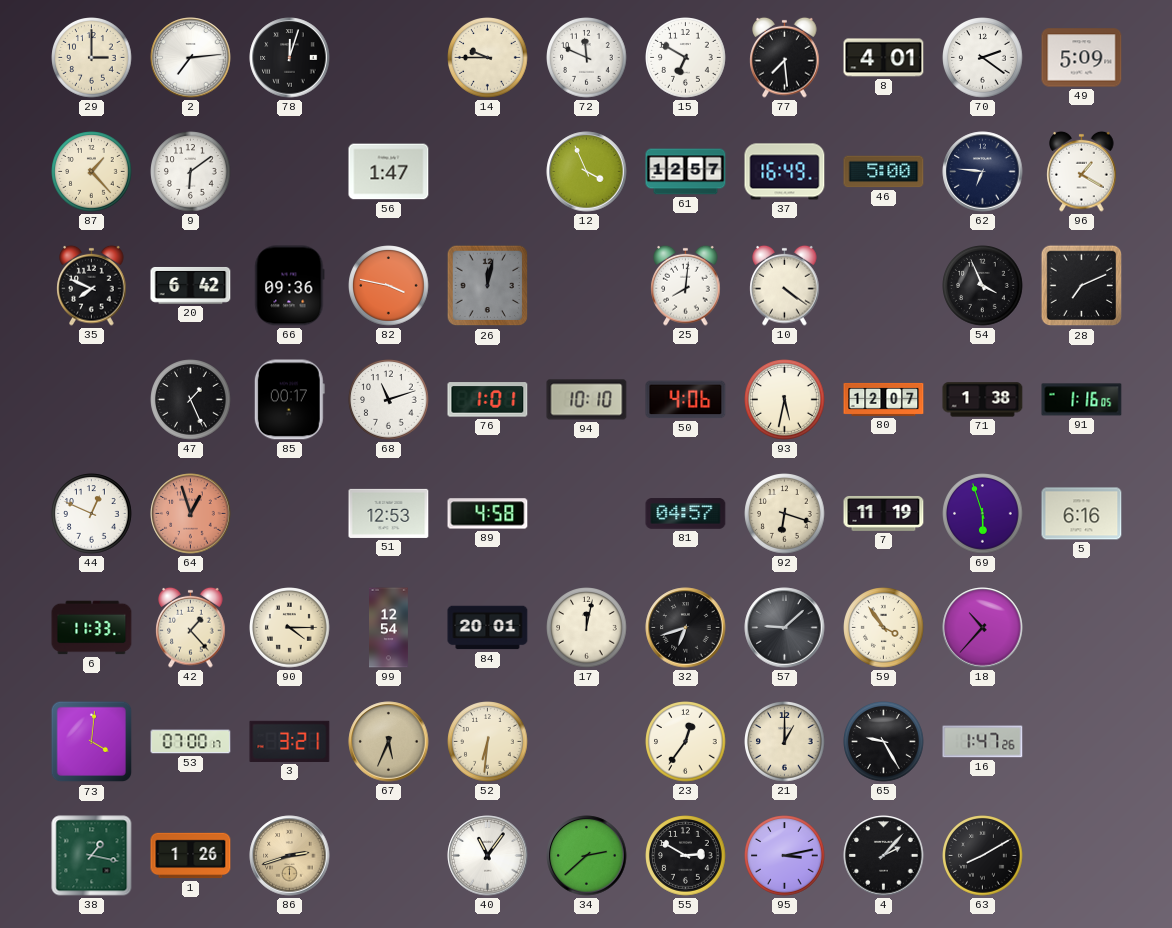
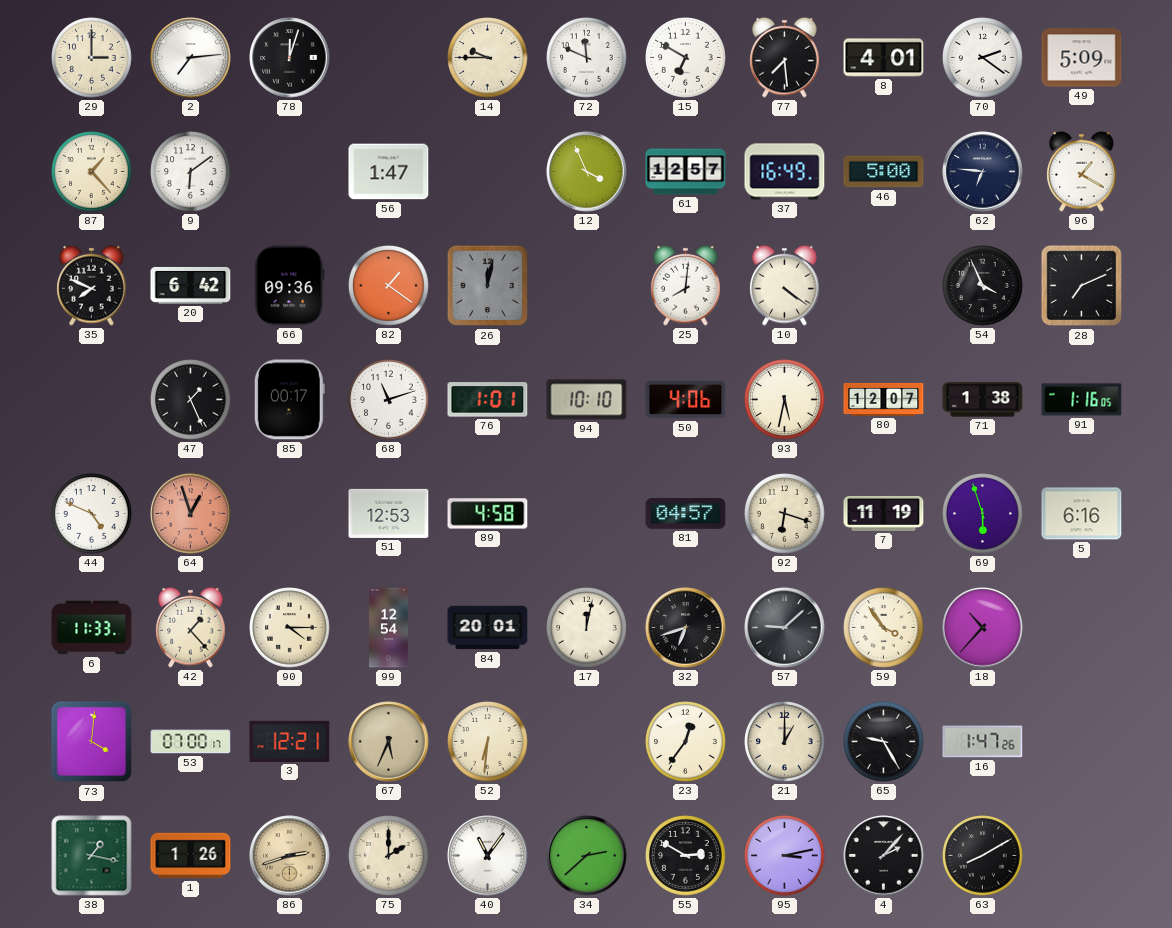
82: 3:47 -> 1:21
44: 12:49 -> 4:49
3: 3:21 -> 12:21
75: none -> 2:00
